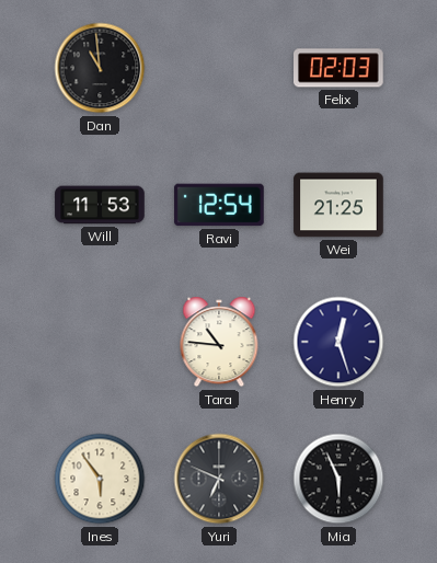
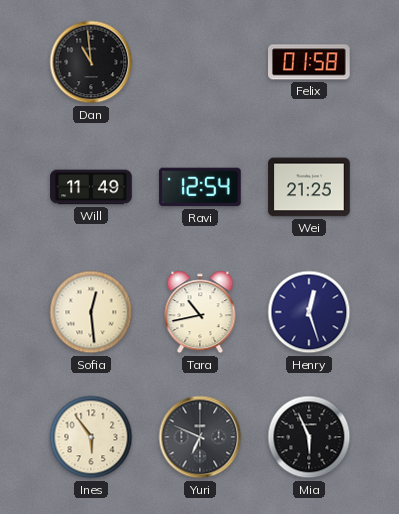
Felix: 02:03 -> 01:58
Will: 11:53 -> 11:49
Sofia: none -> 12:29
Tara: 10:46 -> 10:43
